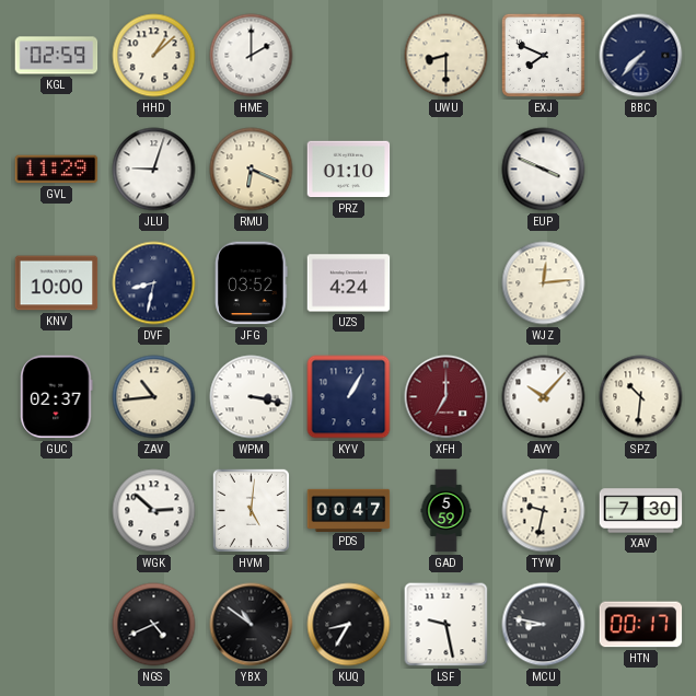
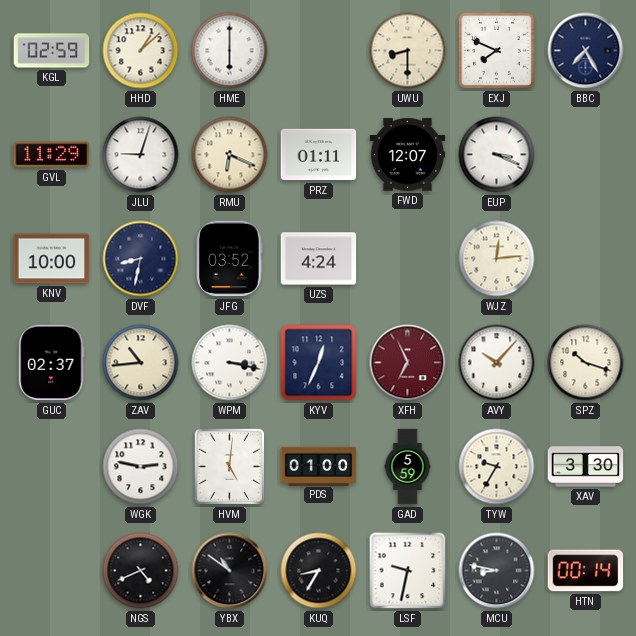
HME: 2:00 -> 6:00
BBC: 7:37 -> 7:25
PRZ: 01:10 -> 01:11
FWD: none -> 12:07
EUP: 3:49 -> 3:19
KYV: 1:05 -> 12:34
XFH: 7:00 -> 6:56
SPZ: 10:31 -> 10:18
WGK: 2:52 -> 2:47
PDS: 00:47 -> 01:00
TYW: 9:32 -> 9:35
XAV: 7:30 -> 3:30
LSF: 9:28 -> 9:32
HTN: 00:17 -> 00:14
